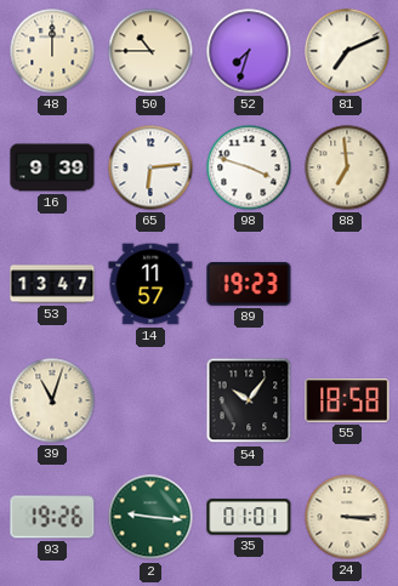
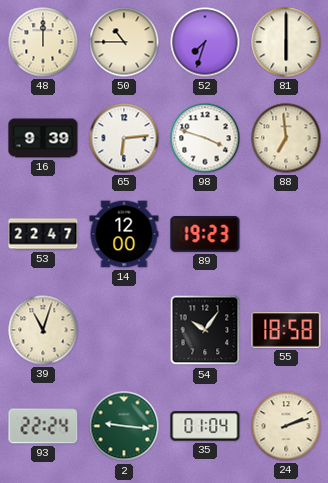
81: 7:11 -> 6:00
53: 13:47 -> 22:47
14: 11:57 -> 12:00
93: 19:26 -> 22:24
35: 01:01 -> 01:04
24: 3:15 -> 2:12
